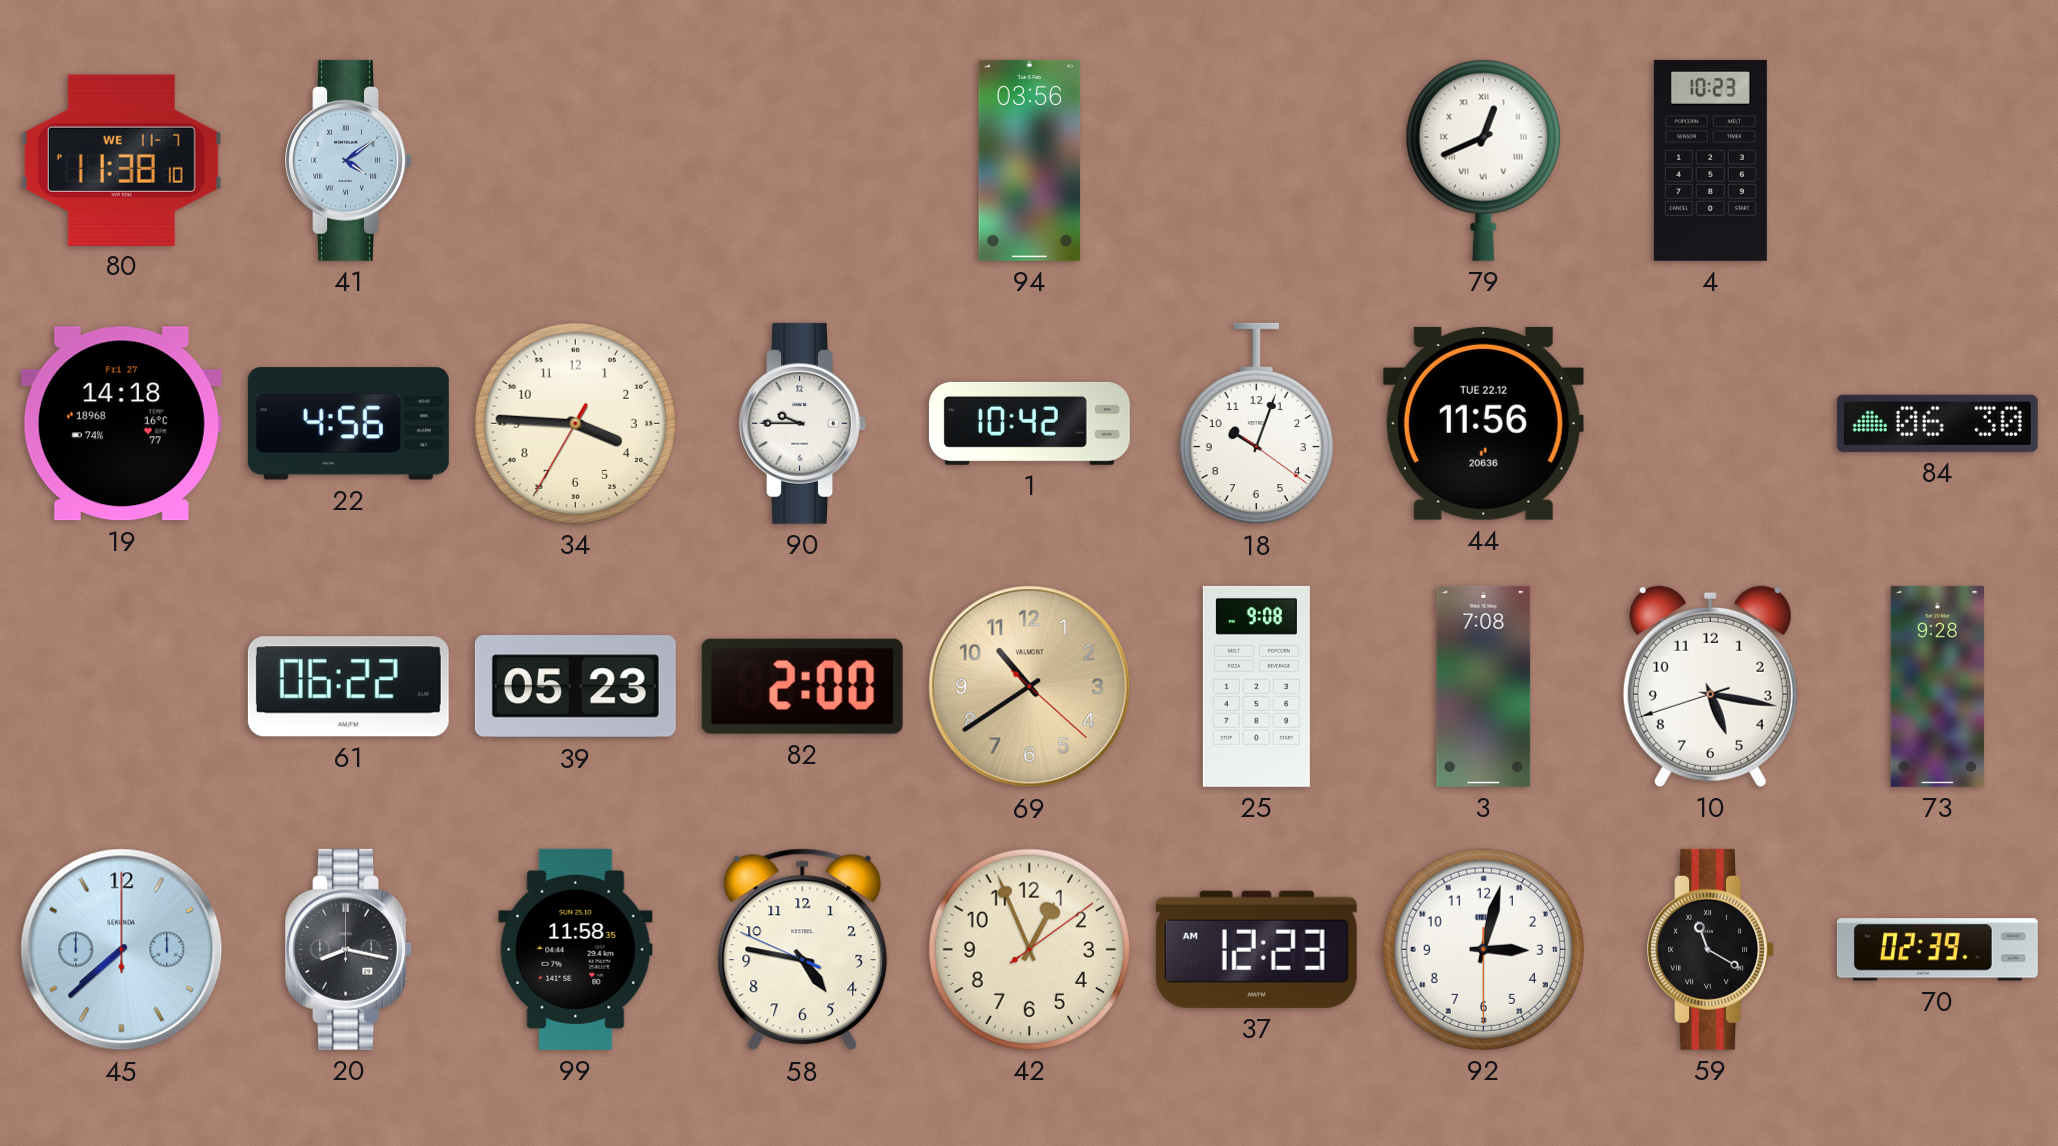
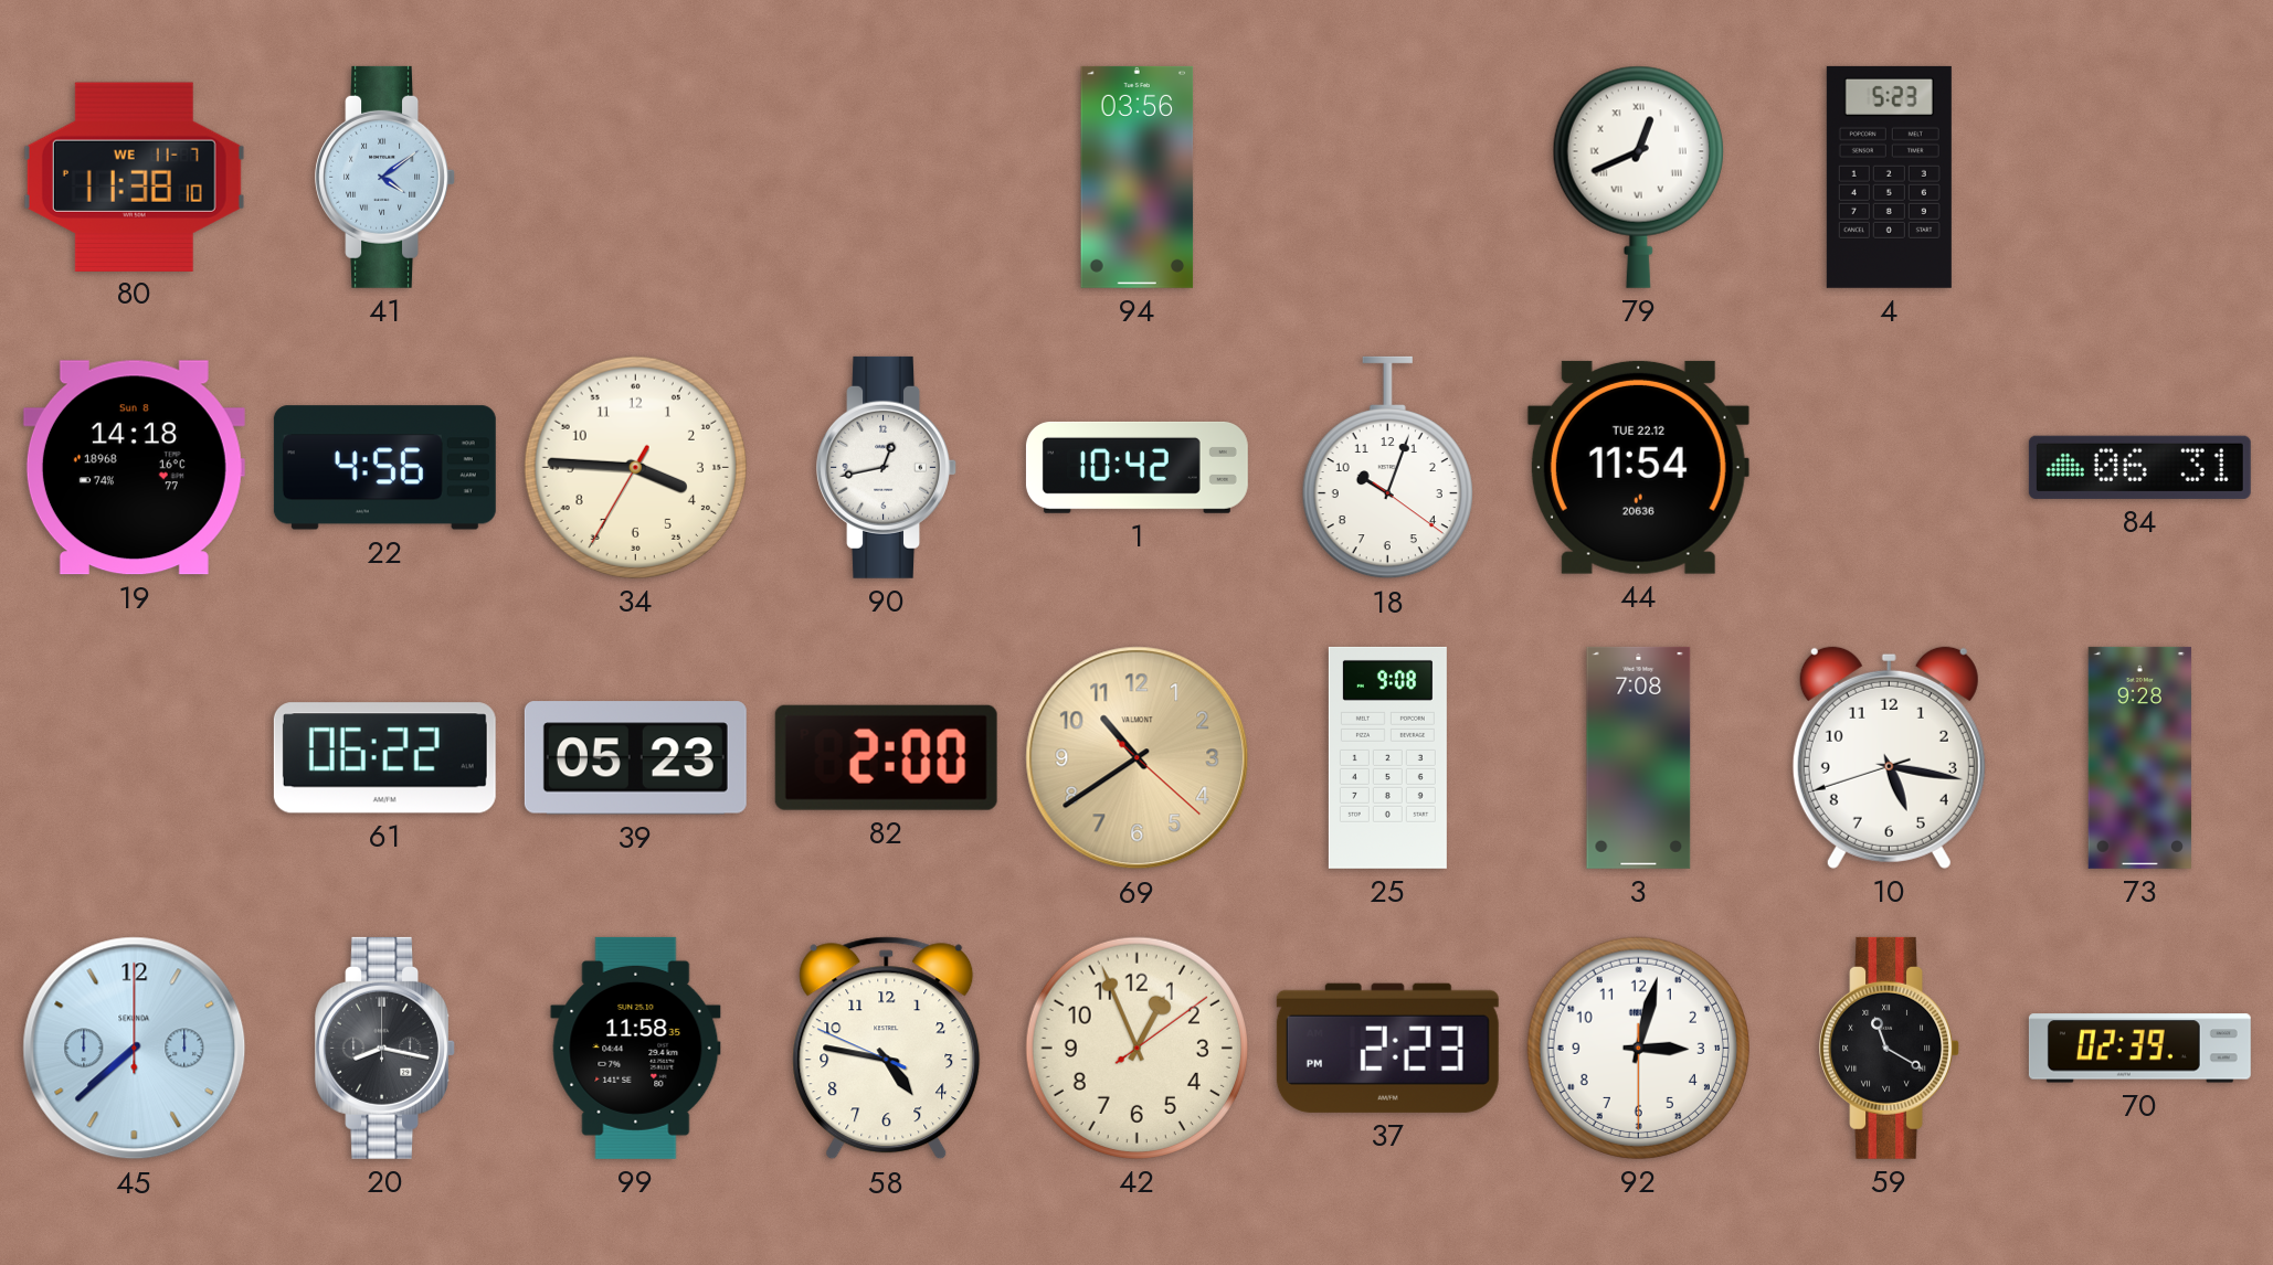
4: 10:23 -> 5:23
19 date: Fri 27 -> Sun 8
90: 9:45 -> 12:43
44: 11:56 -> 11:54
84: 06:30 -> 06:31
37: 12:23 -> 2:23
